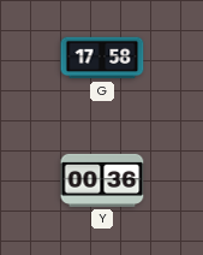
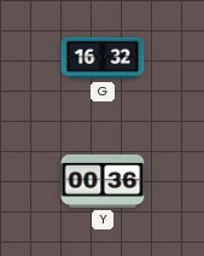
G: 17:58 -> 16:32
